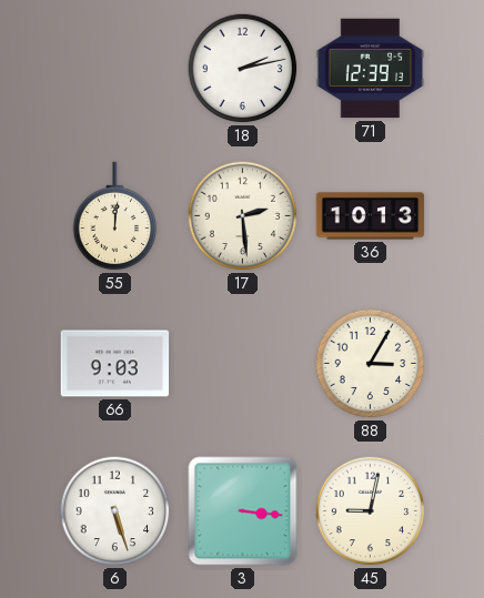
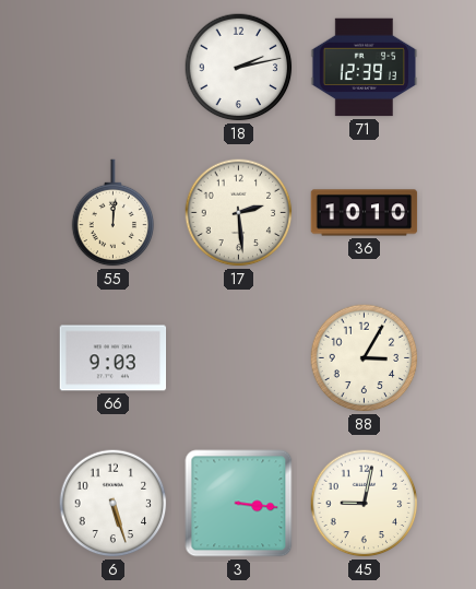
36: 10:13 -> 10:10
